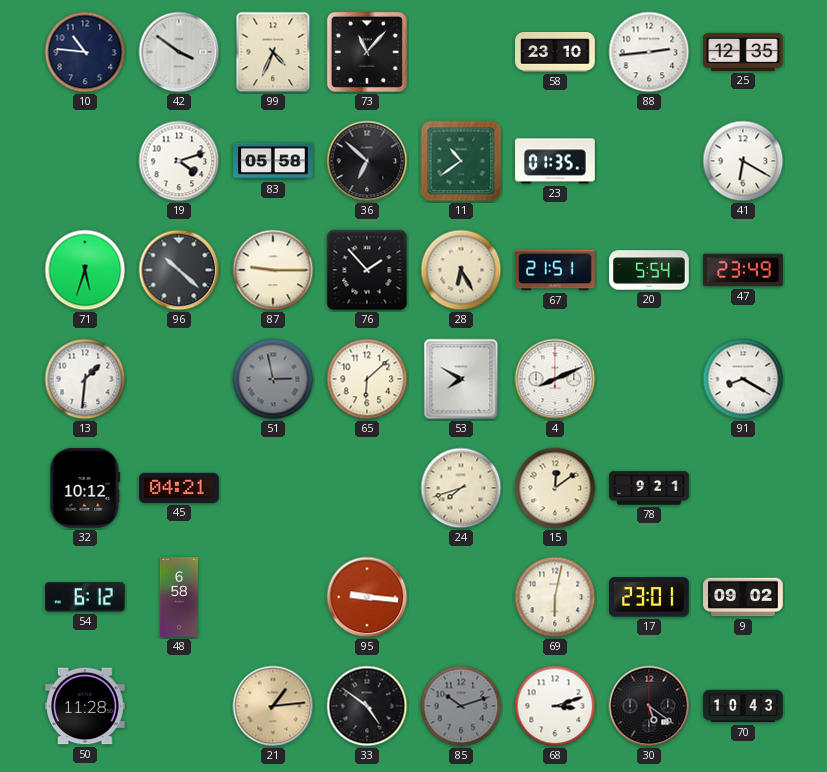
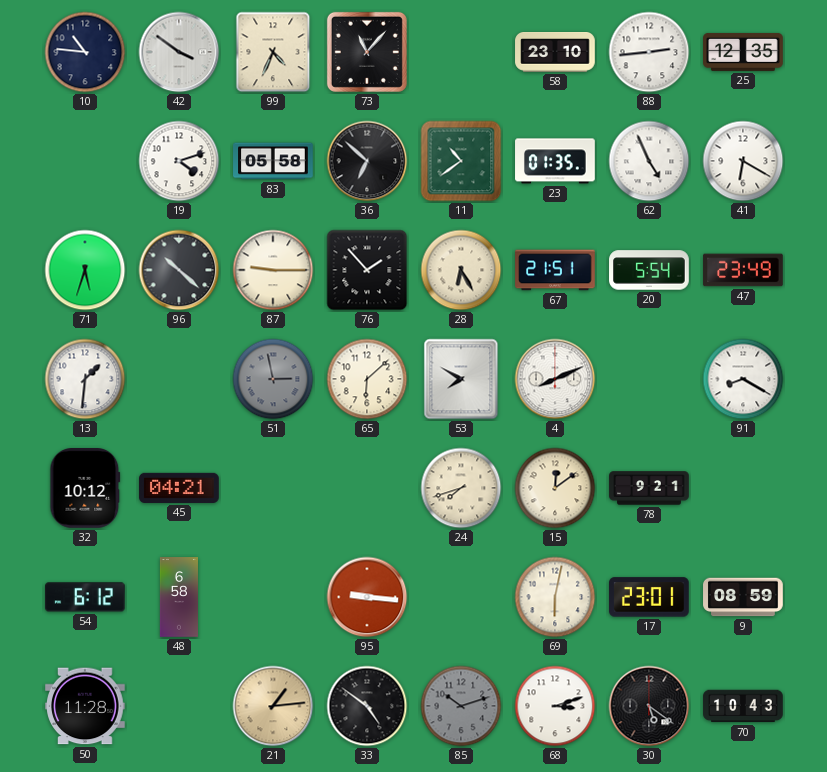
62: none -> 4:56
9: 09:02 -> 08:59
